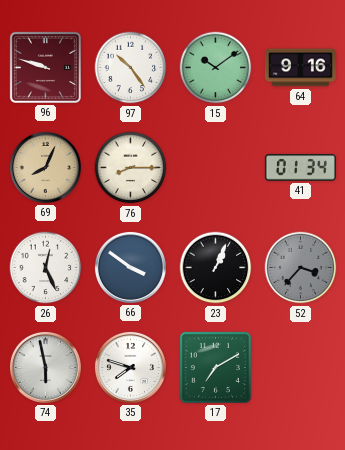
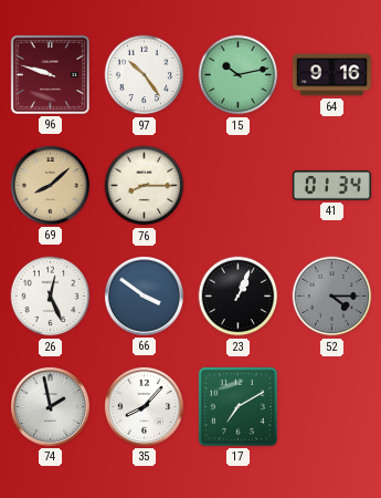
15: 10:09 -> 10:13
69: 8:04 -> 8:08
52: 3:37 -> 4:15
74: 5:58 -> 1:58
35: 7:48 -> 8:07
